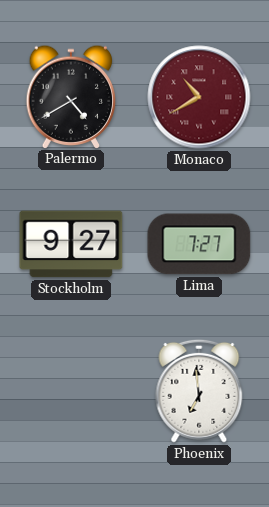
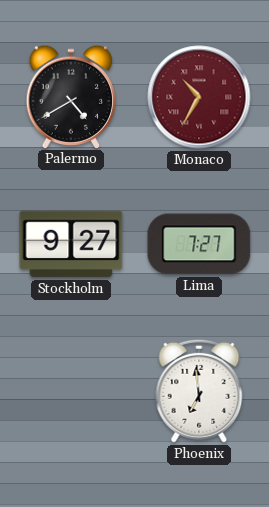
Monaco: 10:40 -> 10:35
